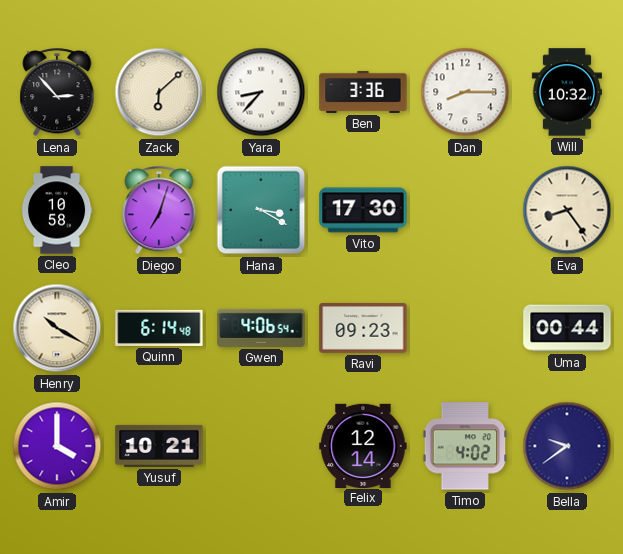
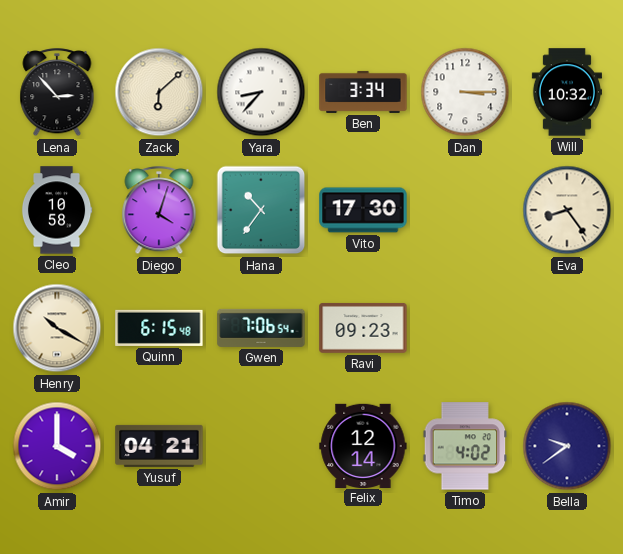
Ben: 3:36 -> 3:34
Dan: 8:15 -> 3:15
Diego: 7:03 -> 4:03
Hana: 3:20 -> 10:36
Quinn: 6:14 -> 6:15
Gwen: 4:06 -> 7:06
Uma: 00:44 -> none
Yusuf: 10:21 -> 04:21
